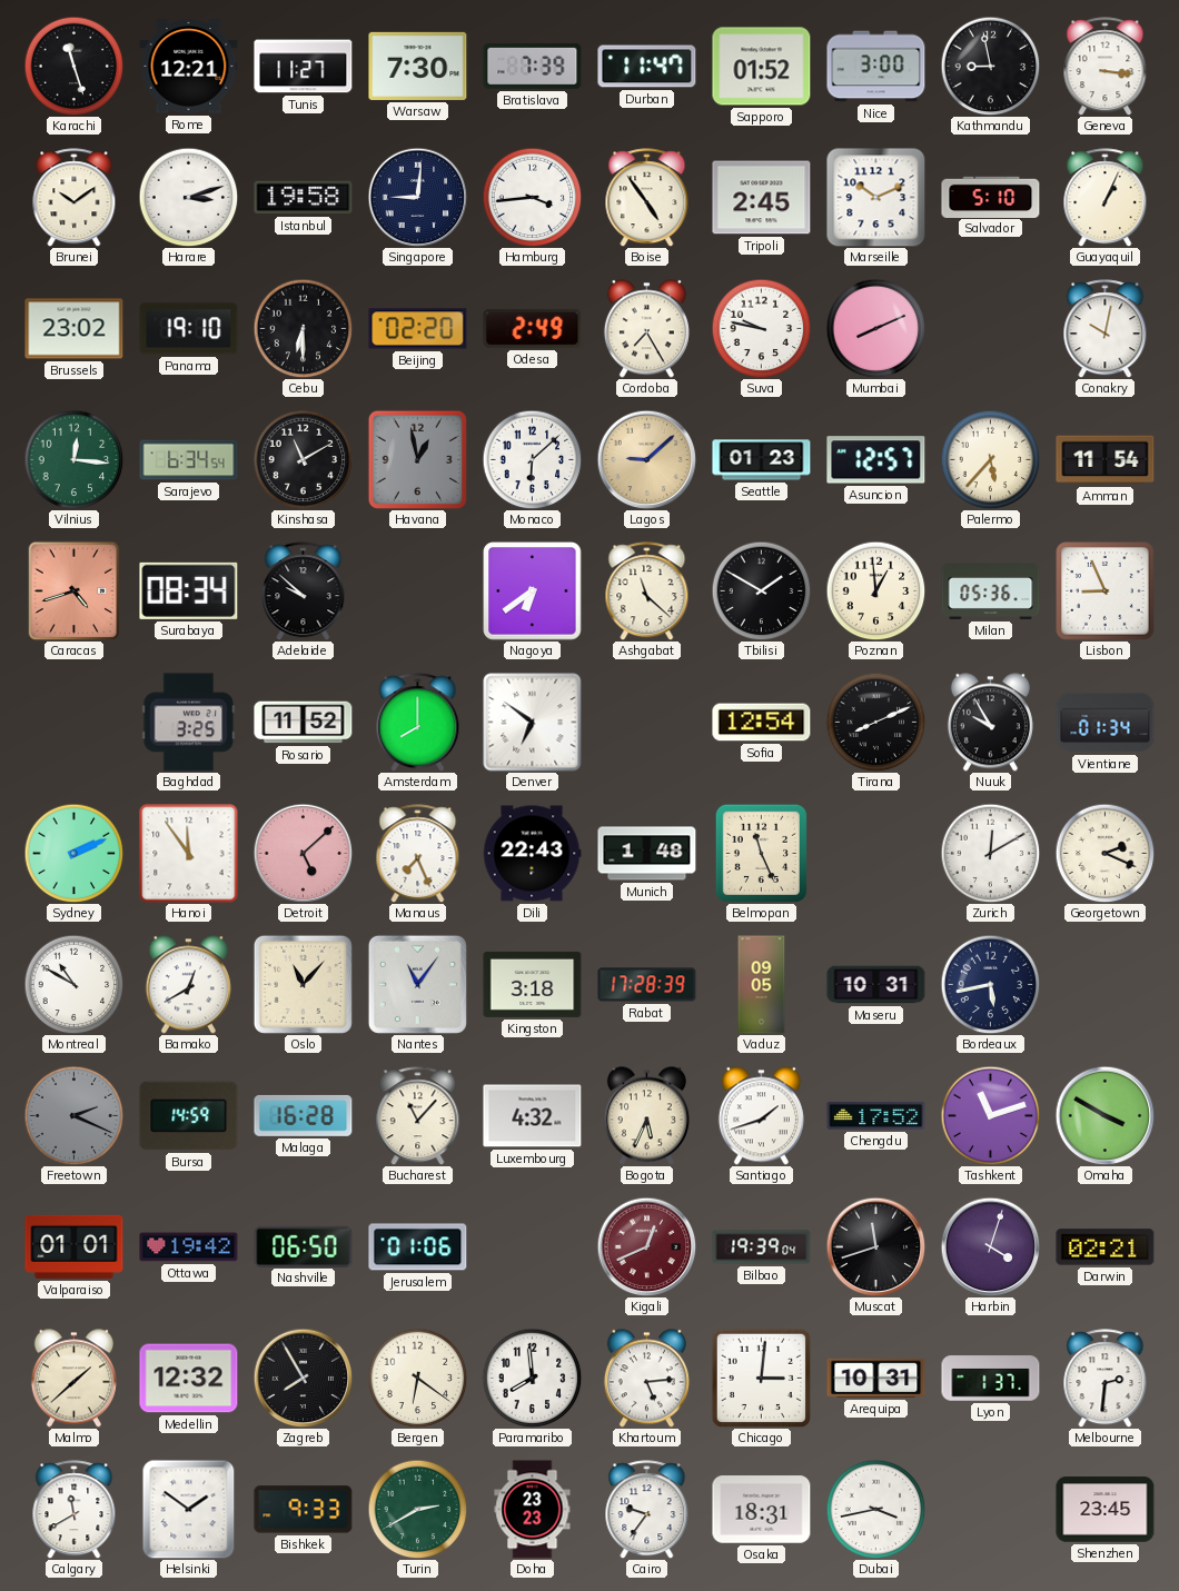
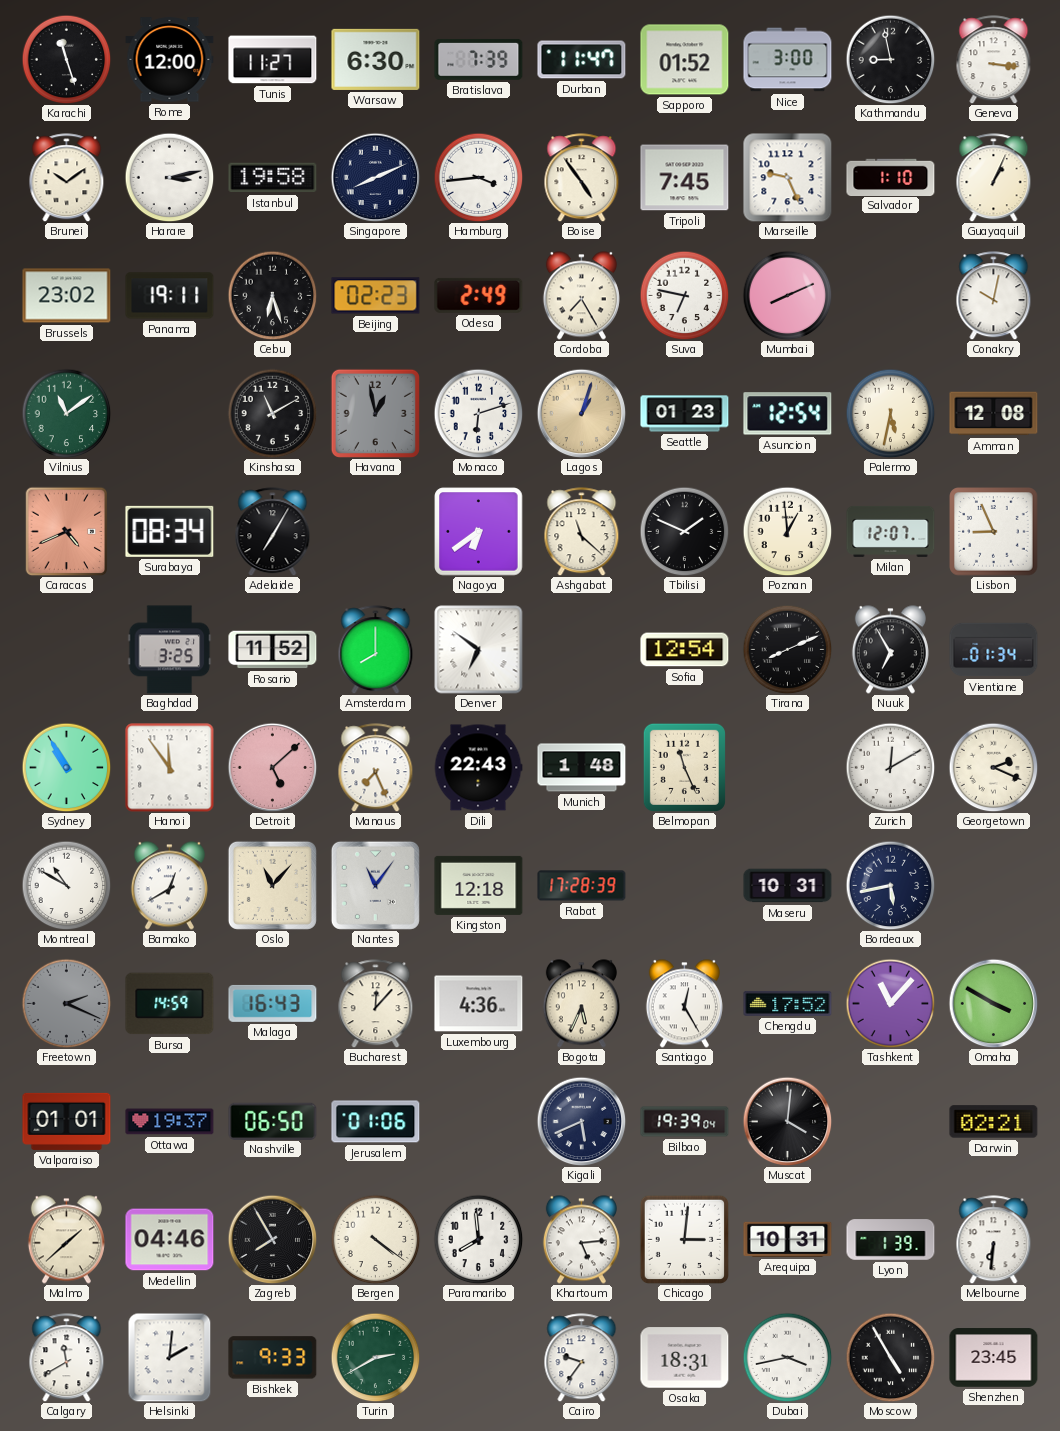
Rome: 12:21 -> 12:00
Warsaw: 7:30 -> 6:30
Harare: 3:12 -> 3:13
Singapore: 9:01 -> 8:11
Tripoli: 2:45 -> 7:45
Marseille: 10:11 -> 9:26
Salvador: 5:10 -> 1:10
Panama: 19:10 -> 19:11
Cebu: 6:30 -> 6:27
Beijing: 02:20 -> 02:23
Suva: 9:47 -> 6:47
Vilnius: 12:16 -> 11:09
Sarajevo: 6:34 -> none
Monaco: 6:08 -> 6:12
Lagos: 9:08 -> 1:03
Asuncion: 12:57 -> 12:54
Palermo: 5:37 -> 5:32
Amman: 11:54 -> 12:08
Caracas: 4:42 -> 4:41
Adelaide: 9:52 -> 7:05
Tbilisi: 1:50 -> 1:49
Milan: 05:36 -> 12:07
Nuuk: 9:55 -> 6:55
Sydney: 2:11 -> 10:55
Kingston: 3:18 -> 12:18
Vaduz: 09:05 -> none
Malaga: 16:28 -> 16:43
Bucharest: 11:07 -> 12:07
Luxembourg: 4:32 -> 4:36
Santiago: 1:42 -> 12:25
Tashkent: 11:12 -> 11:07
Ottawa: 19:42 -> 19:37
Kigali: 12:41 -> 5:41
Kigali dial: burgundy -> navy
Muscat: 11:42 -> 4:01
Harbin: 4:03 -> none
Medellin: 12:32 -> 04:46
Bergen: 6:21 -> 4:21
Lyon: 1:37 -> 1:39
Melbourne: 2:31 -> 6:31
Helsinki: 1:51 -> 2:01
Doha: 23:23 -> none
Moscow: none -> 4:55
